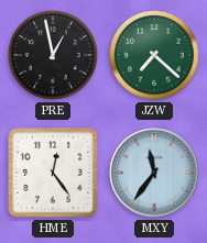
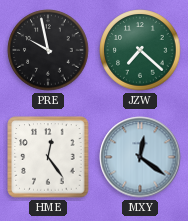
PRE: 12:58 -> 9:58
MXY: 11:36 -> 12:21
